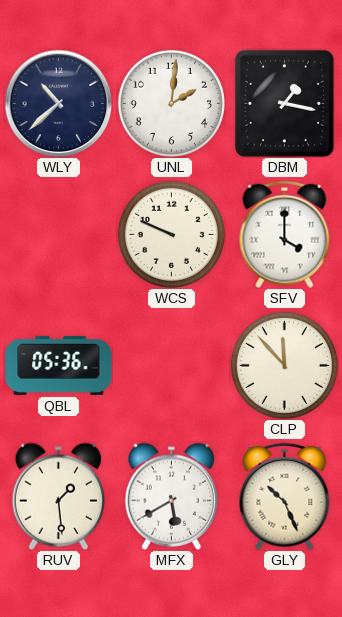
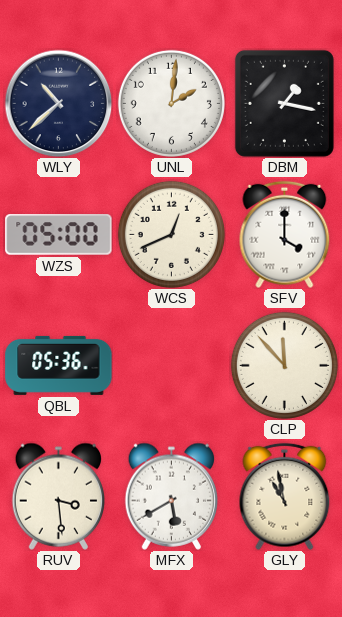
WZS: none -> 05:00
WCS: 9:49 -> 12:41
RUV: 1:29 -> 3:29
GLY: 10:26 -> 10:58
